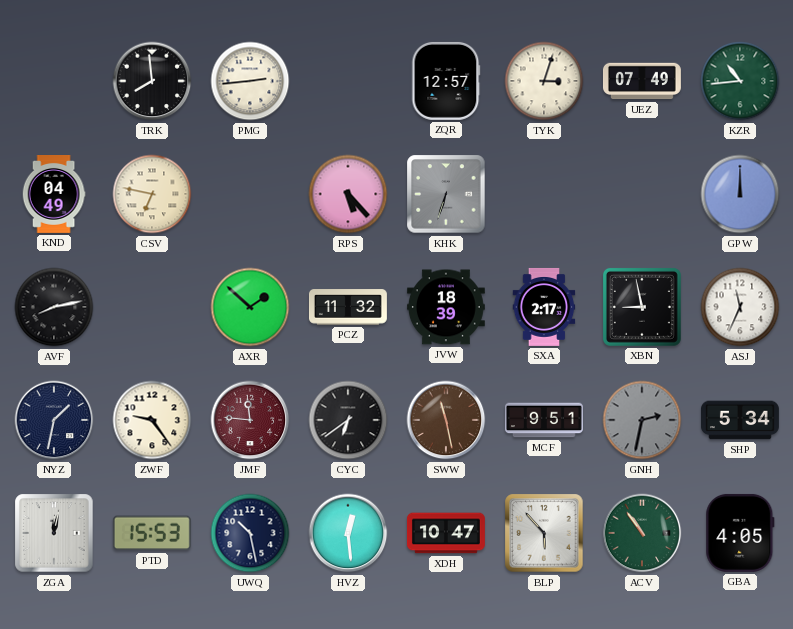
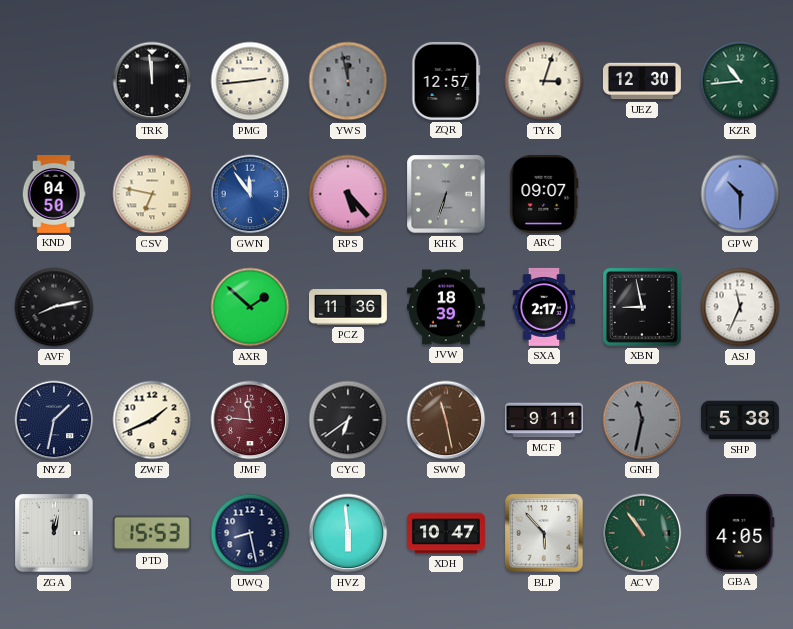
TRK: 7:59 -> 11:59
YWS: none -> 11:58
UEZ: 07:49 -> 12:30
KND: 04:49 -> 04:50
GWN: none -> 11:54
ARC: none -> 09:07
GPW: 12:00 -> 10:30
PCZ: 11:32 -> 11:36
ZWF: 9:24 -> 1:41
MCF: 9:51 -> 9:11
GNH: 2:32 -> 11:32
SHP: 5:34 -> 5:38
UWQ: 10:28 -> 8:28
HVZ: 12:29 -> 5:59
